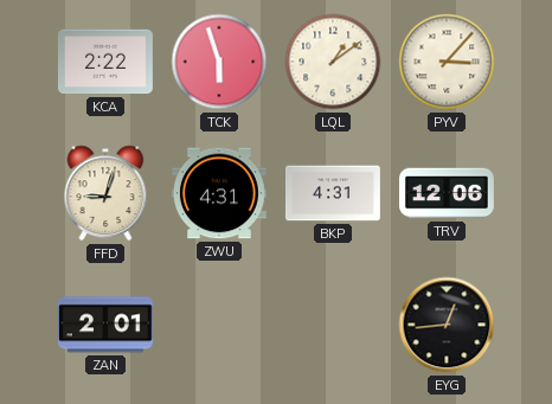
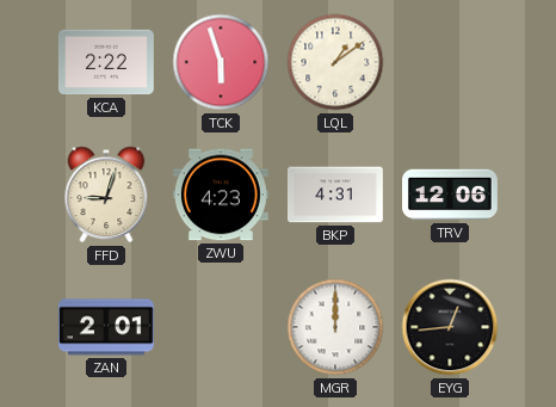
PYV: 3:07 -> none
ZWU: 4:31 -> 4:23
MGR: none -> 12:00
